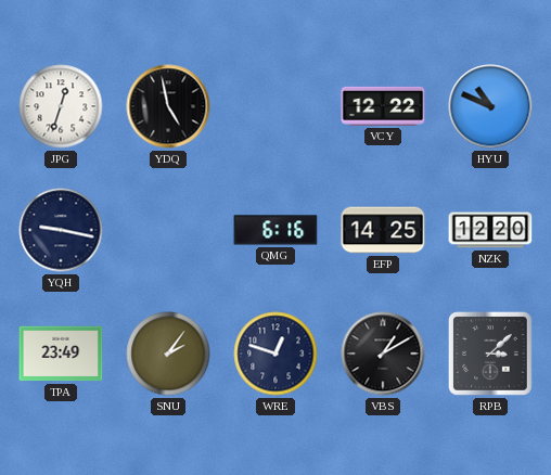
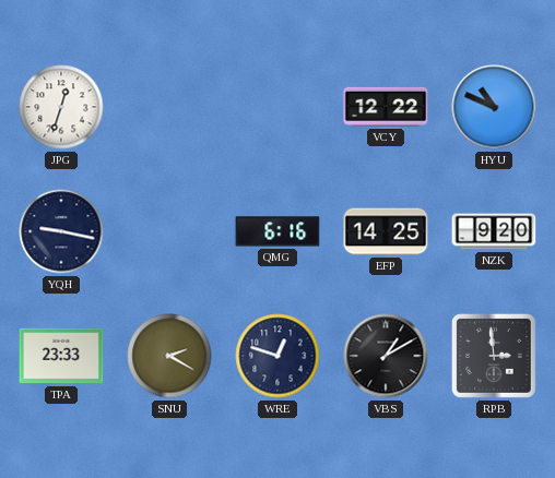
YDQ: 4:58 -> none
NZK: 12:20 -> 9:20
TPA: 23:49 -> 23:33
SNU: 2:06 -> 2:20
RPB: 3:08 -> 2:59
